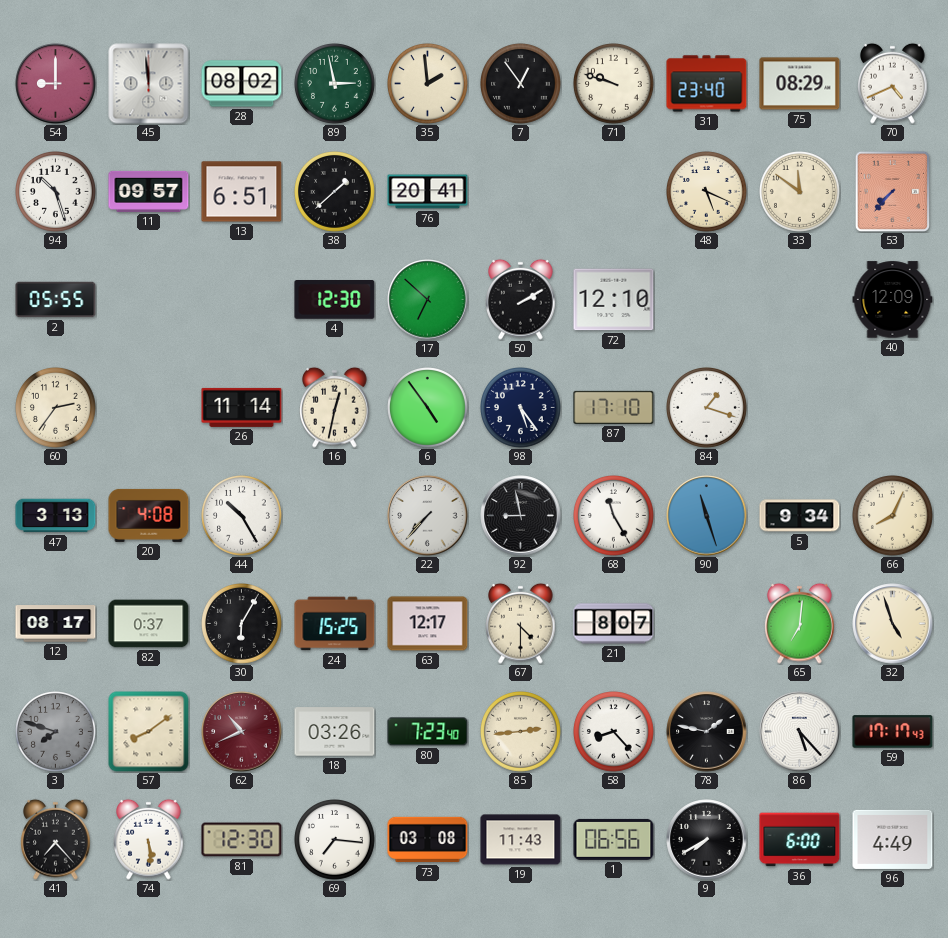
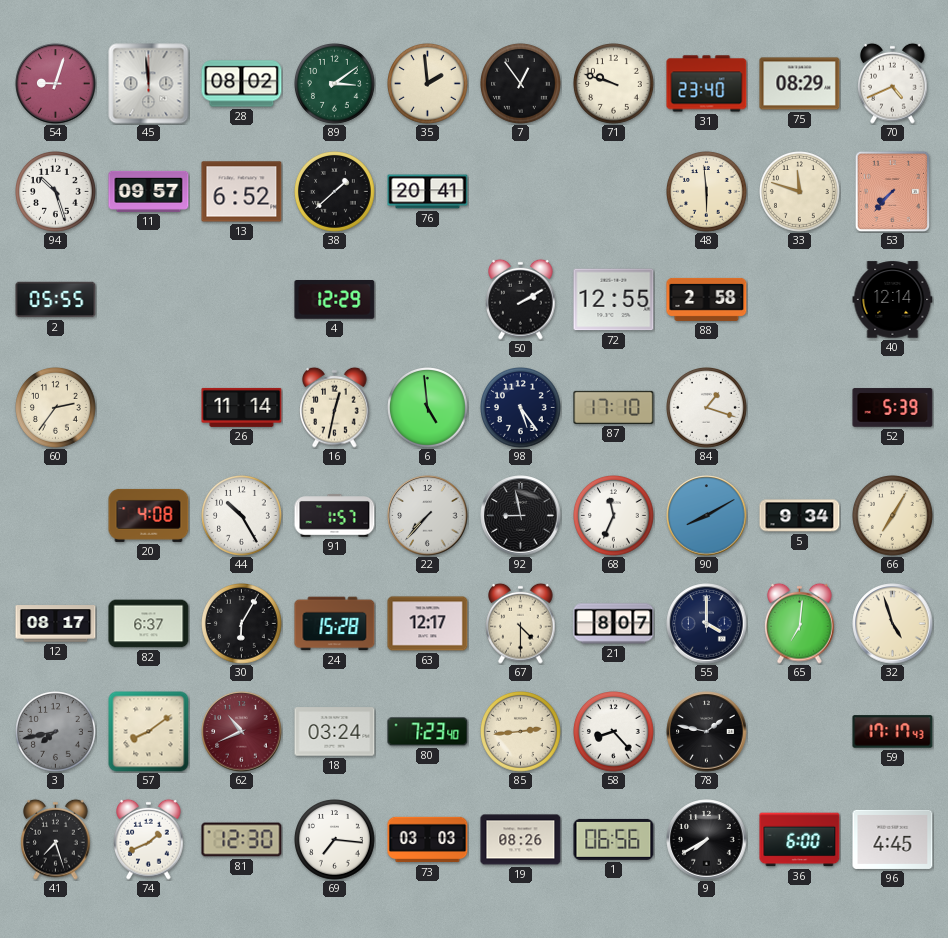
54: 9:00 -> 9:03
89: 2:58 -> 3:09
13: 6:51 -> 6:52
48: 5:19 -> 5:59
33: 11:51 -> 11:48
4: 12:30 -> 12:29
17: 6:52 -> none
72: 12:10 -> 12:55
88: none -> 2:58
40: 12:09 -> 12:14
6: 4:54 -> 4:59
52: none -> 5:39
47: 3:13 -> none
91: none -> 1:57
68: 11:25 -> 11:34
90: 11:27 -> 8:10
66: 8:04 -> 7:05
82: 0:37 -> 6:37
24: 15:25 -> 15:28
55: none -> 4:00
3: 7:48 -> 7:43
18: 03:26 -> 03:24
86: 5:23 -> none
41: 7:23 -> 7:27
74: 5:29 -> 1:41
73: 03:08 -> 03:03
19: 11:43 -> 08:26
96: 4:49 -> 4:45
